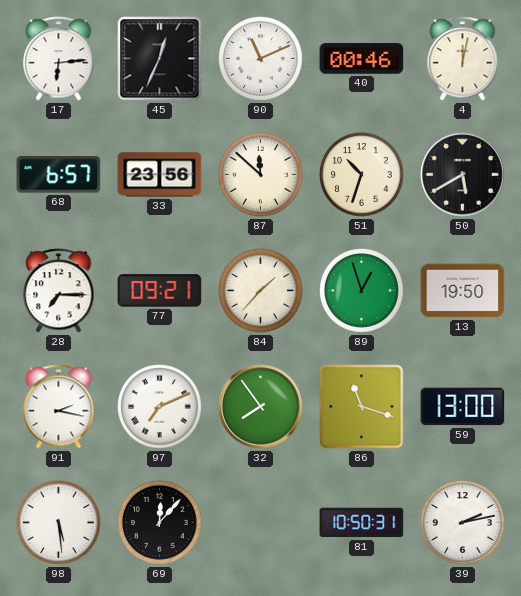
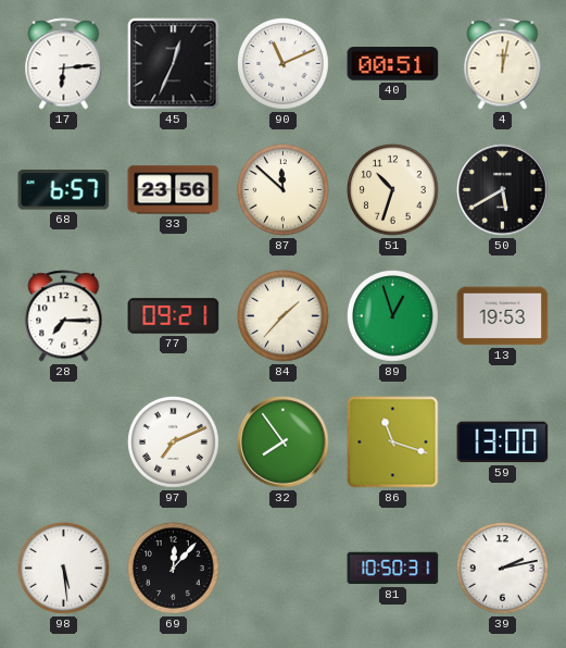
40: 00:46 -> 00:51
13: 19:50 -> 19:53
91: 2:17 -> none
